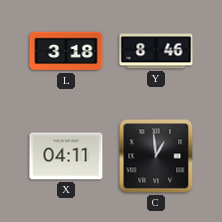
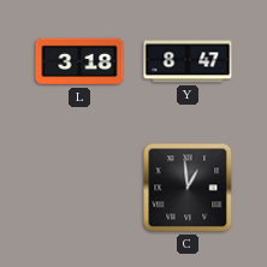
Y: 8:46 -> 8:47
X: 04:11 -> none
